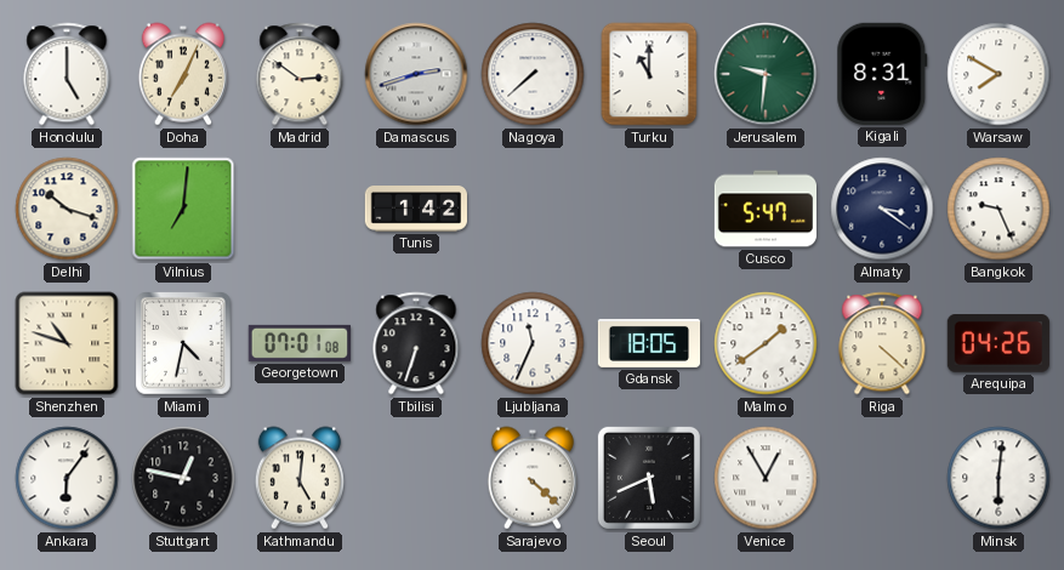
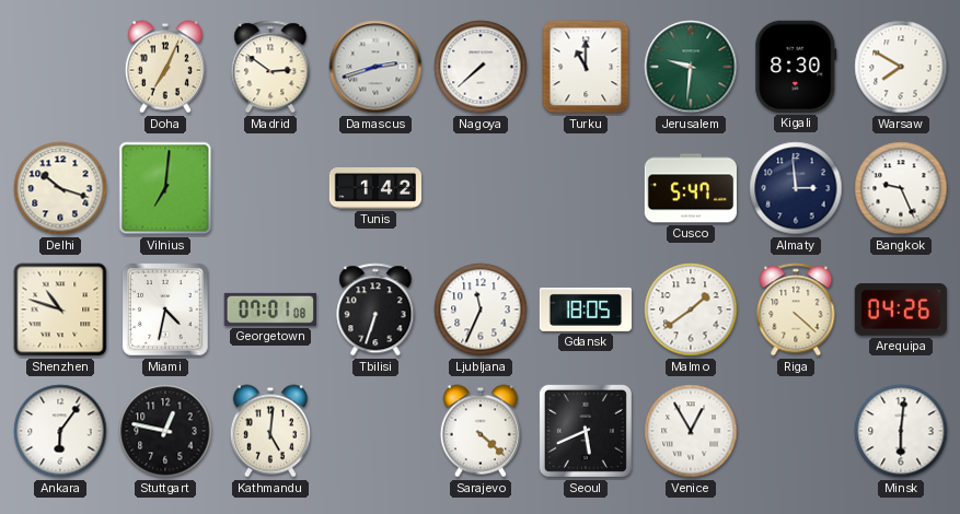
Honolulu: 5:00 -> none
Kigali: 8:31 -> 8:30
Almaty: 3:21 -> 2:59
